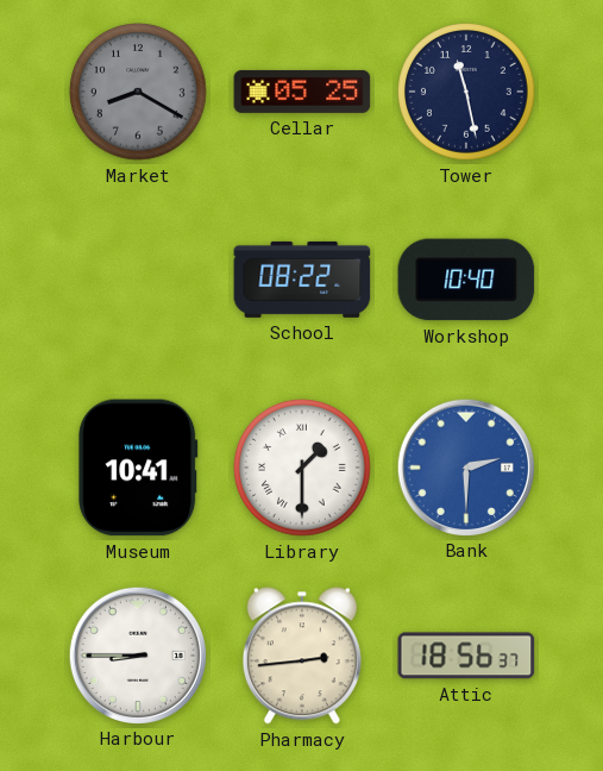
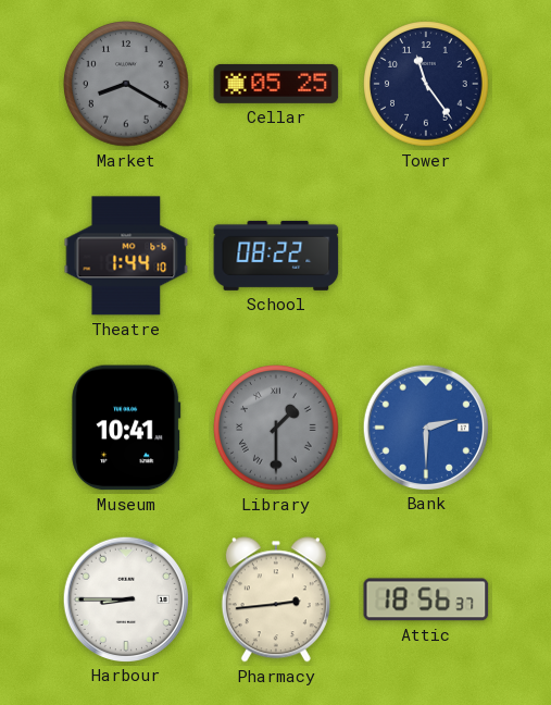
Tower: 11:28 -> 11:24
Theatre: none -> 1:44
Workshop: 10:40 -> none
Library dial: white -> grey
